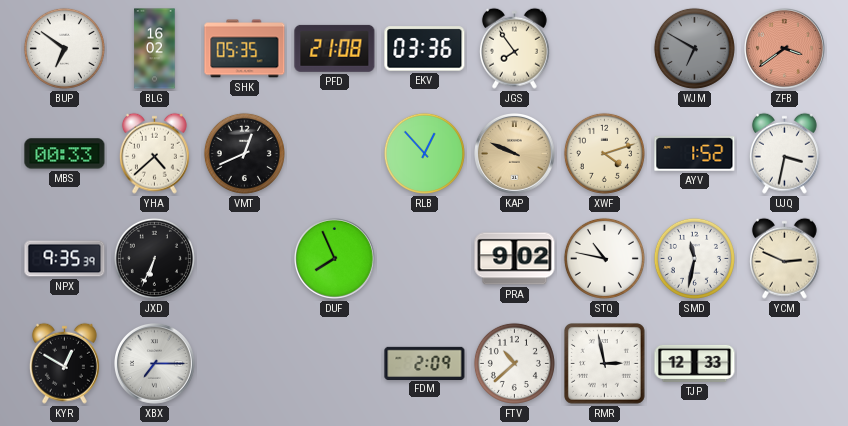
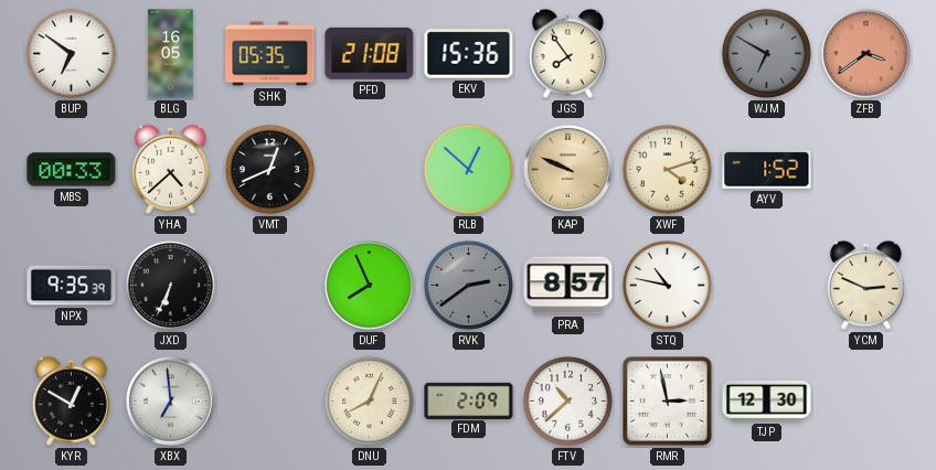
BLG: 16:02 -> 16:05
EKV: 03:36 -> 15:36
RLB: 12:53 -> 12:52
UJQ: 3:32 -> none
RVK: none -> 2:39
PRA: 9:02 -> 8:57
SMD: 11:32 -> none
XBX: 7:15 -> 6:59
DNU: none -> 8:04
TJP: 12:33 -> 12:30
